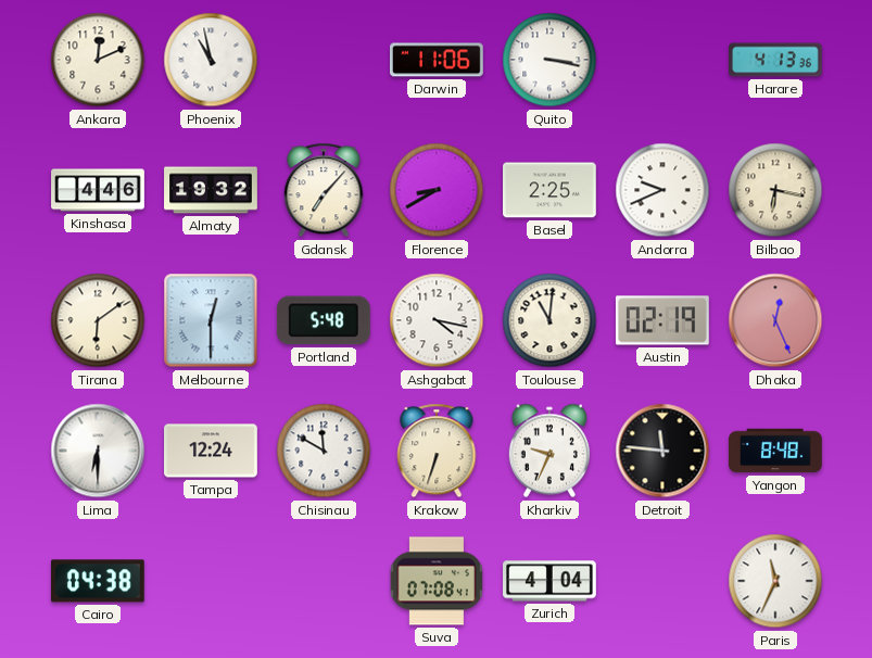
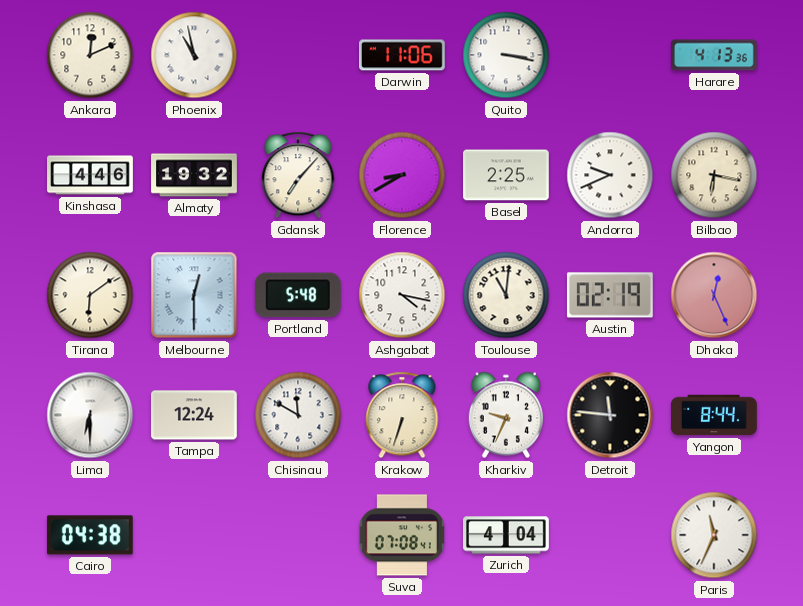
Yangon: 8:48 -> 8:44
